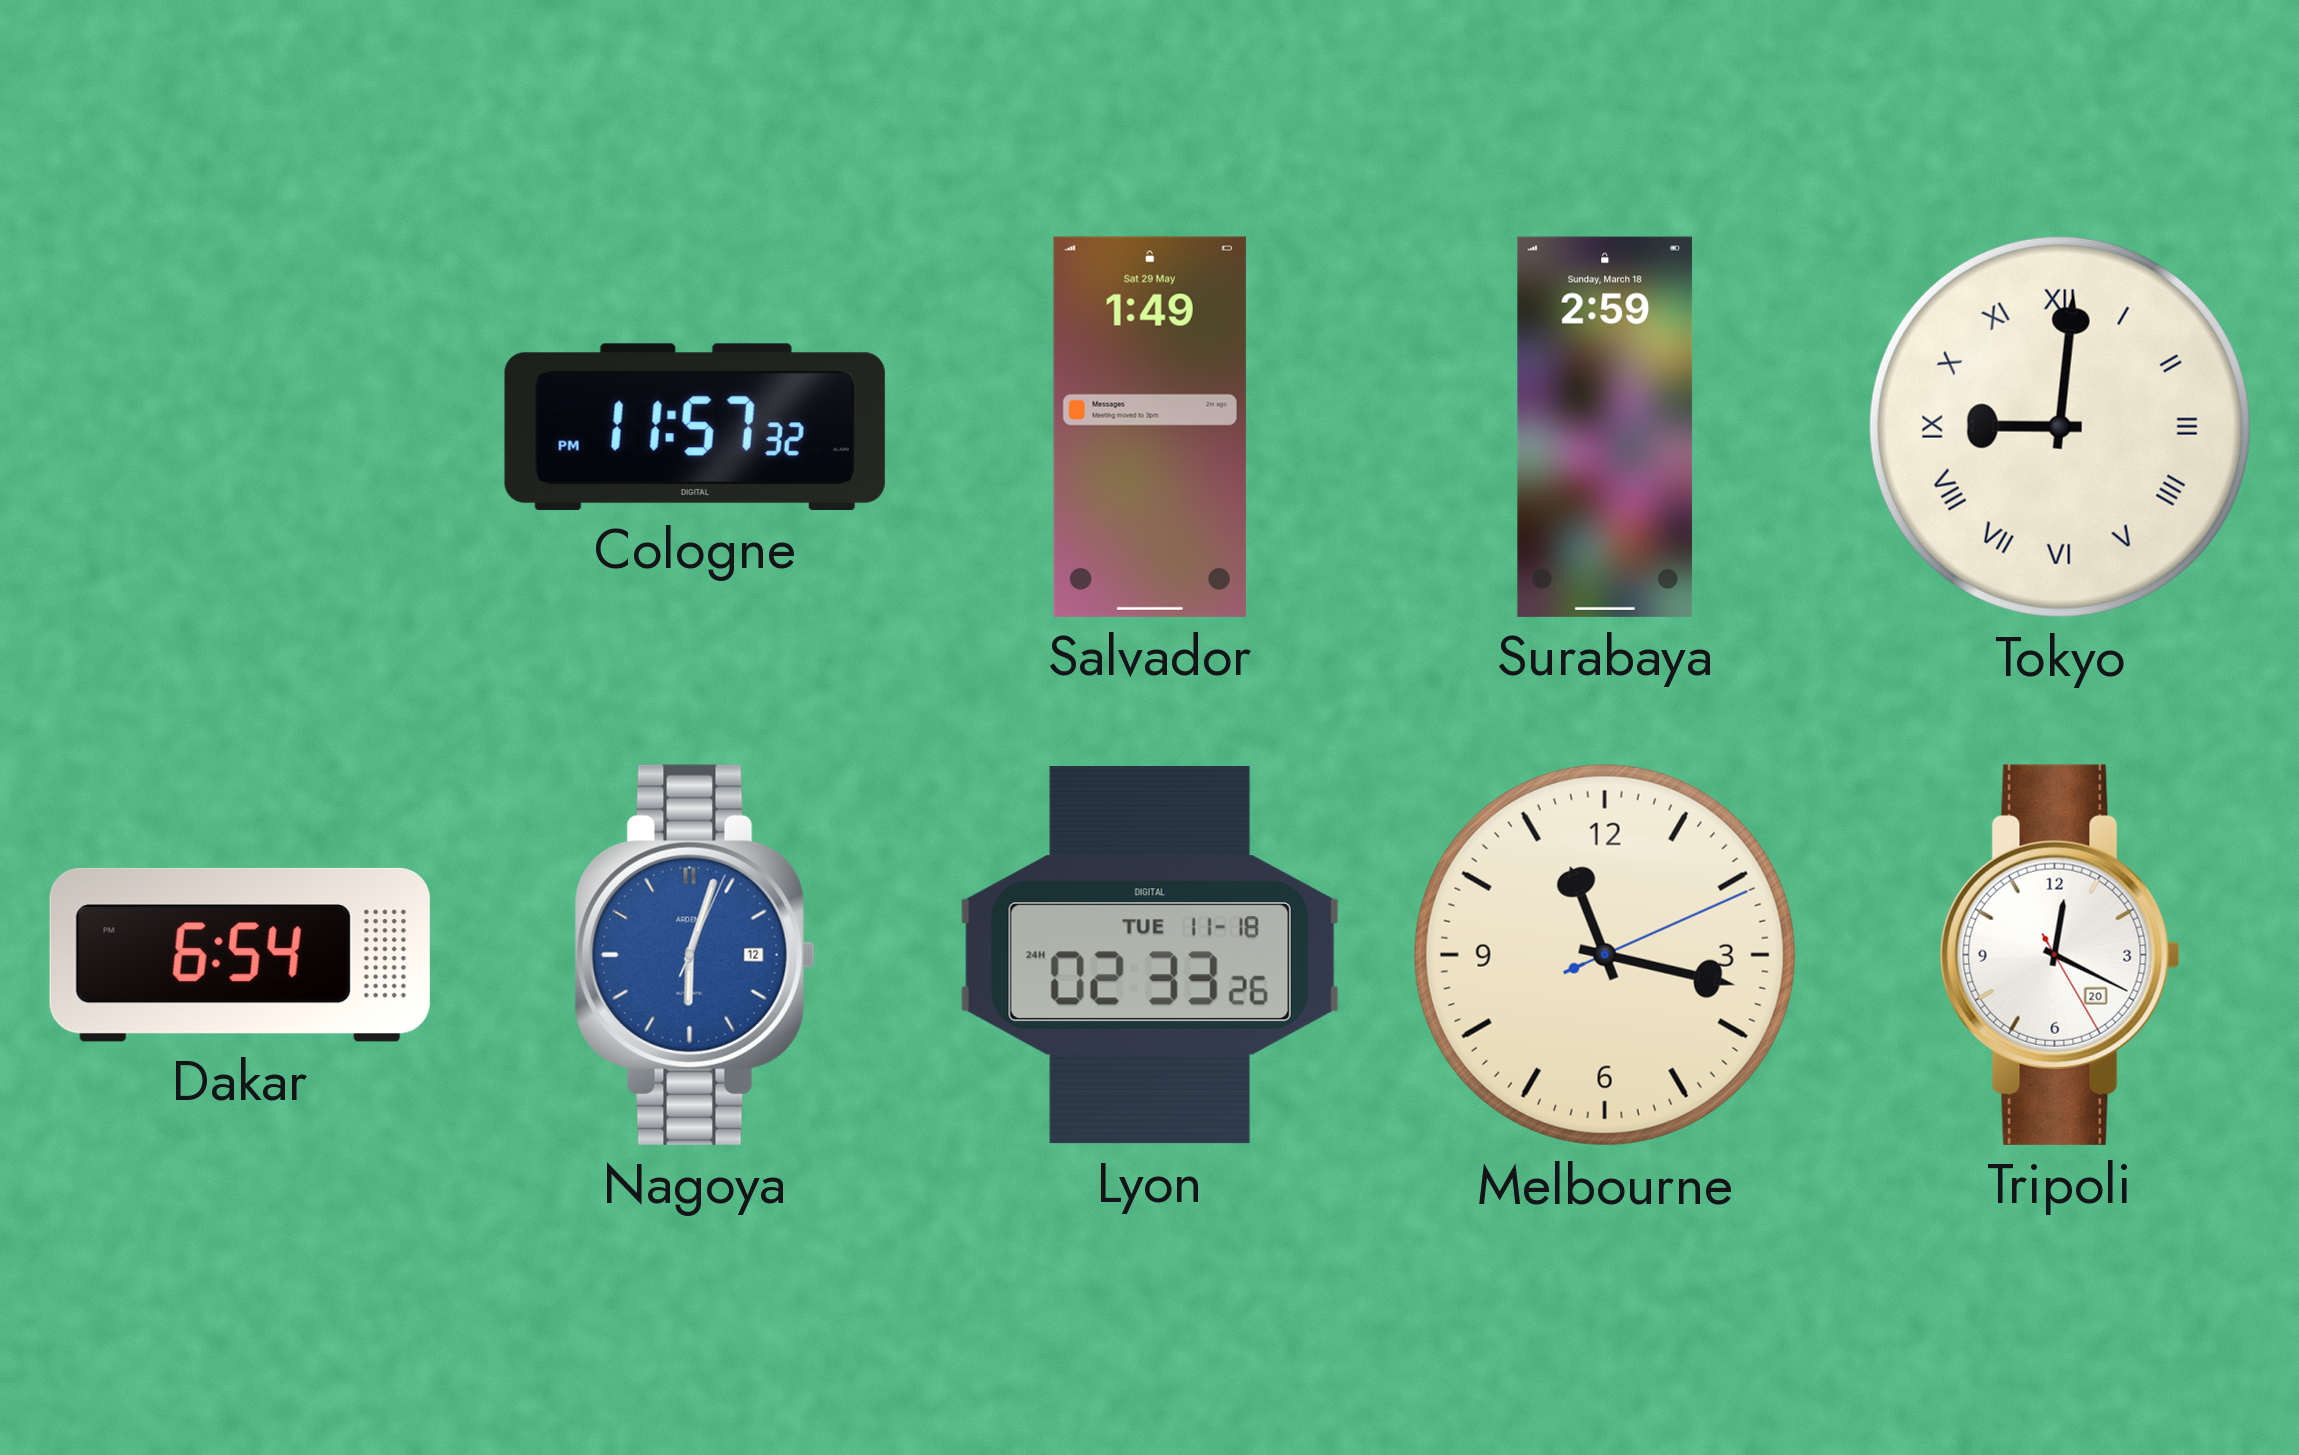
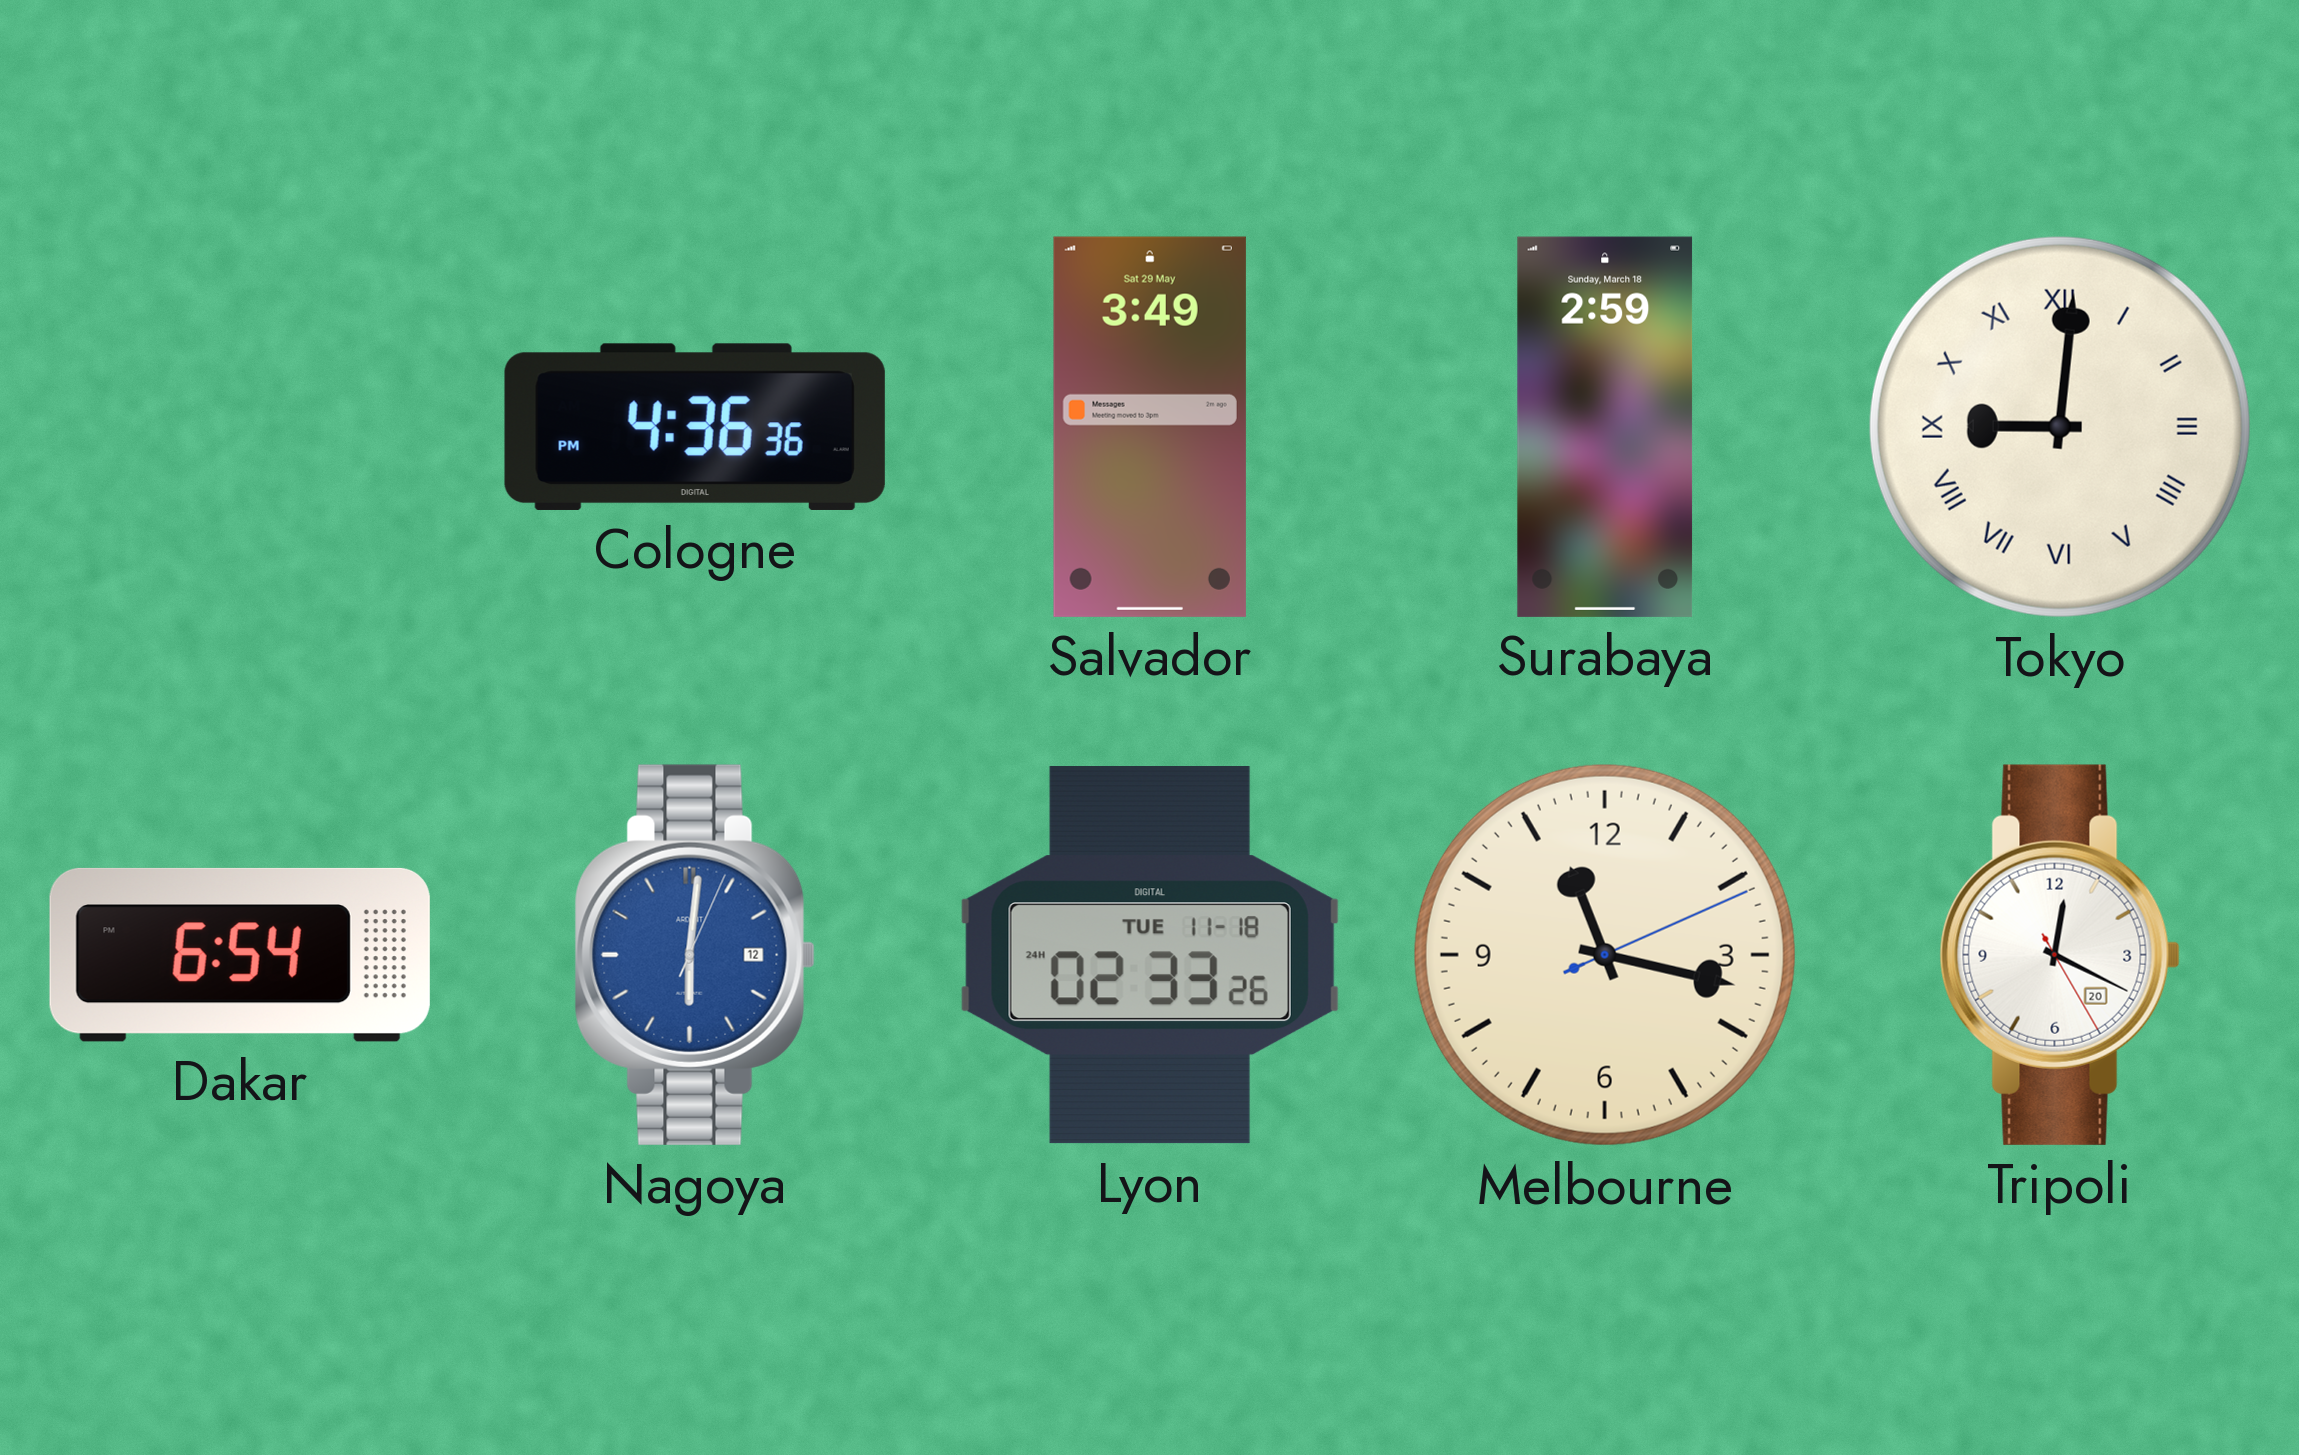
Cologne: 11:57 -> 4:36
Salvador: 1:49 -> 3:49
Nagoya: 6:03 -> 6:01
